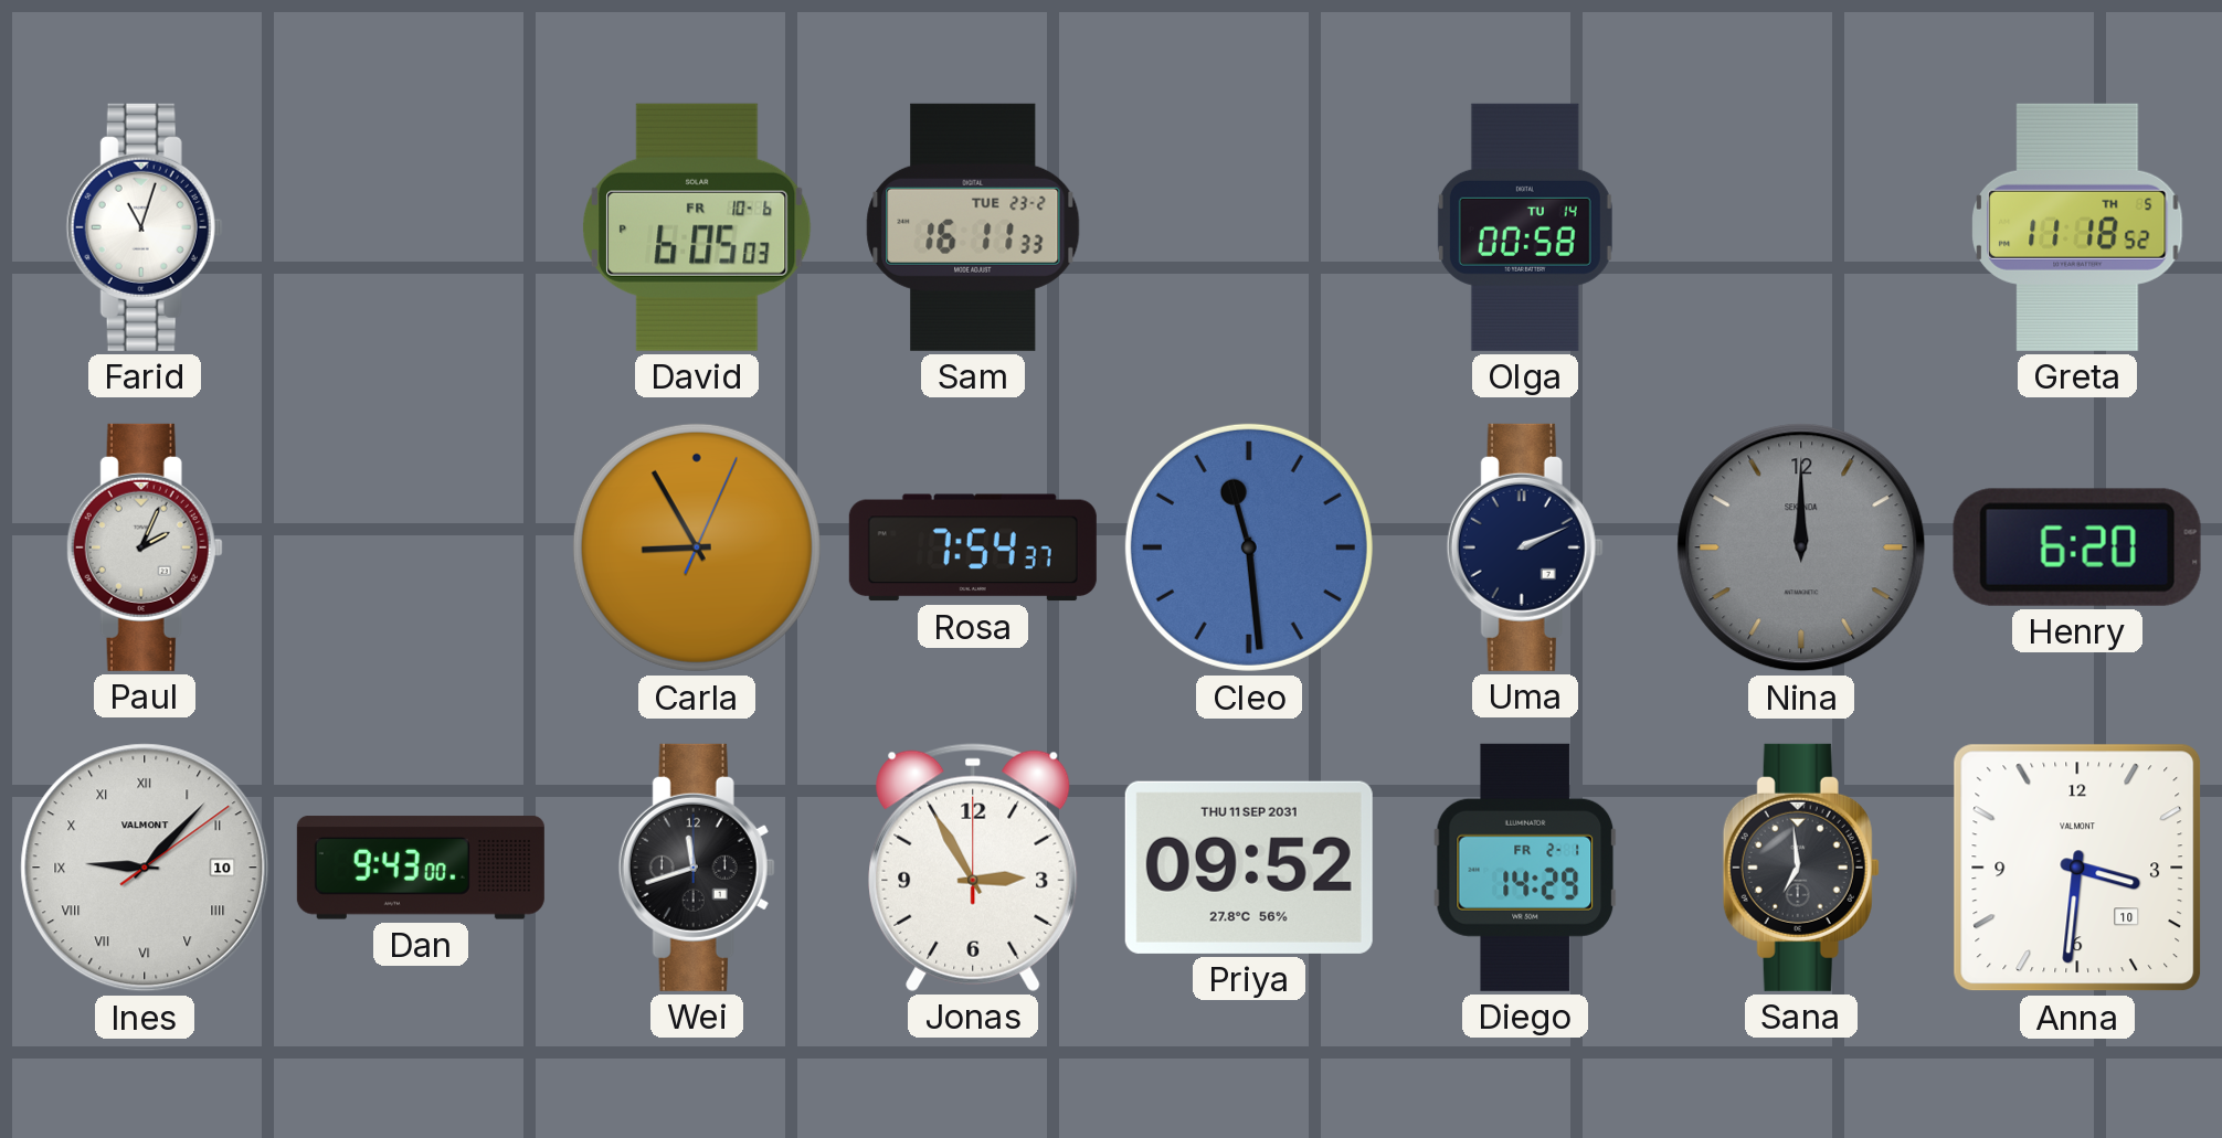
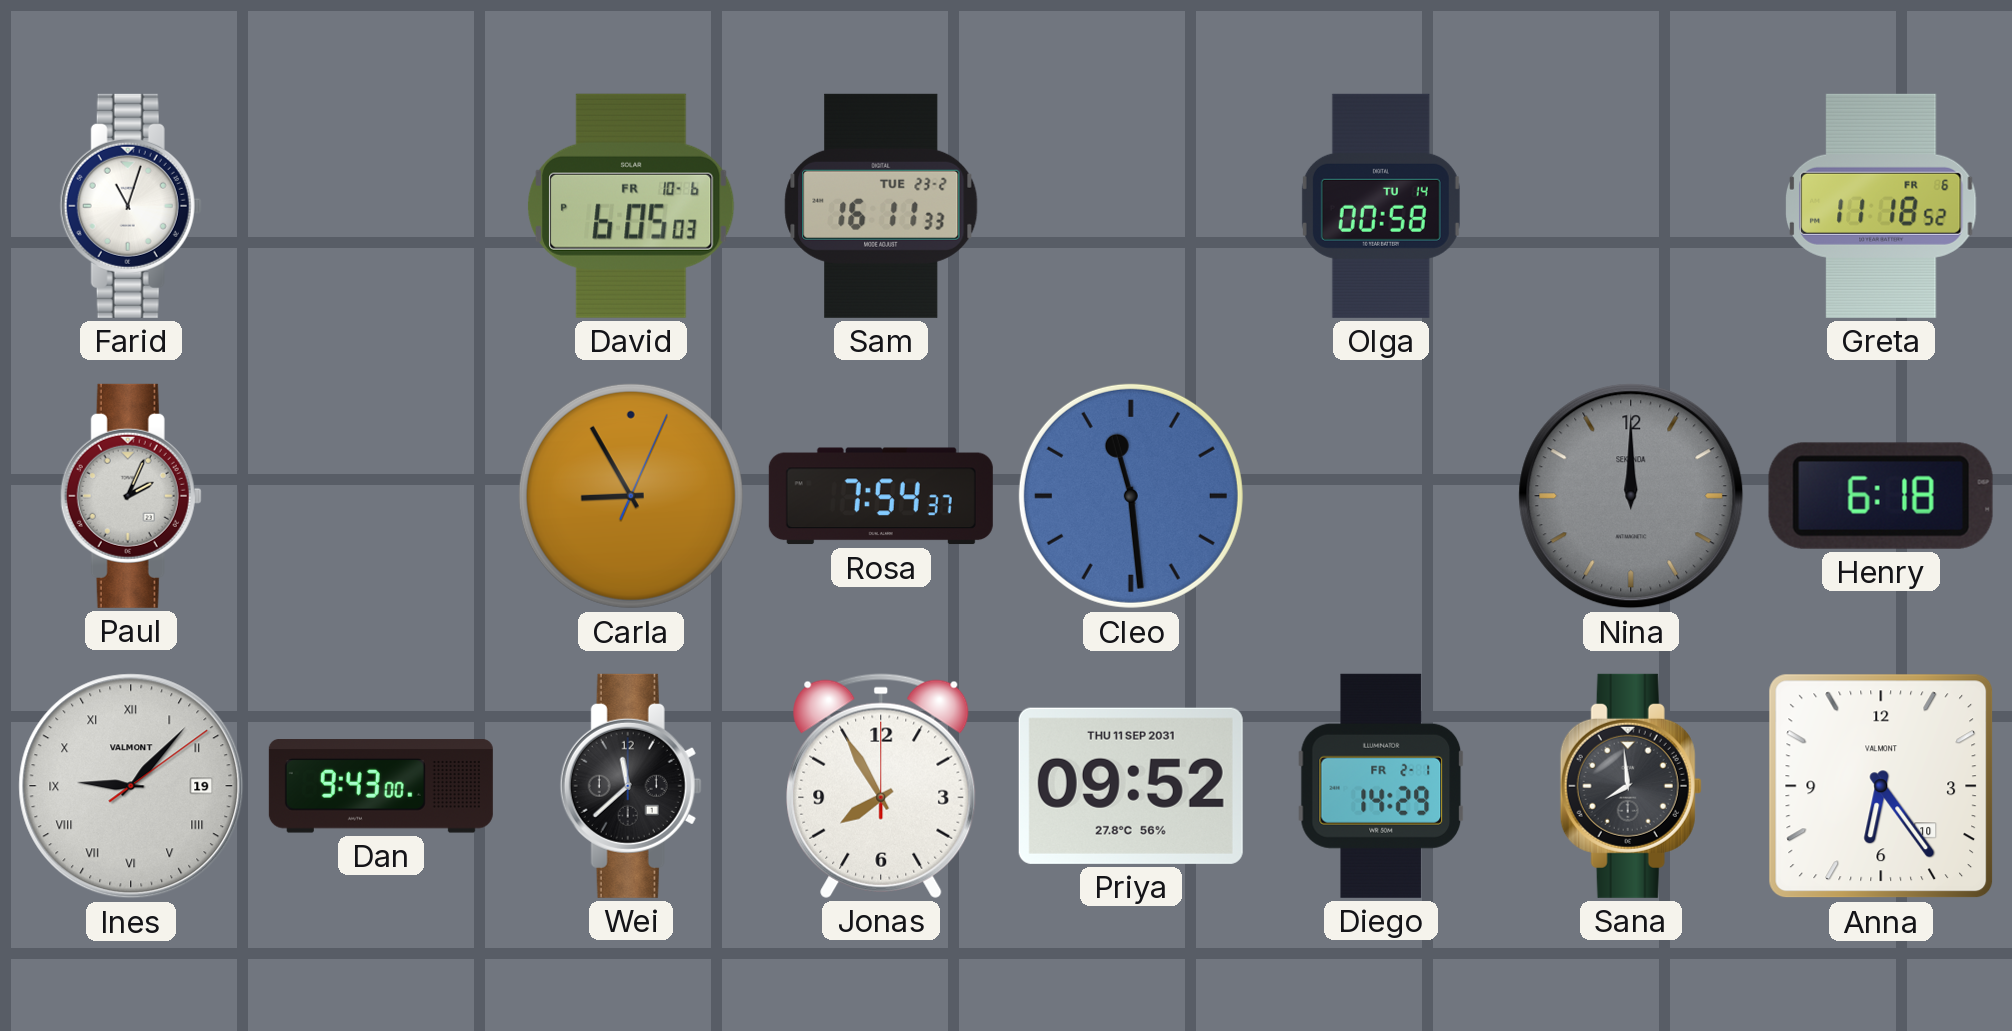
Greta date: TH 5 -> FR 6
Uma: 2:11 -> none
Henry: 6:20 -> 6:18
Ines date: 10 -> 19
Wei: 11:42 -> 11:38
Jonas: 2:55 -> 7:55
Sana: 6:59 -> 7:59
Anna: 3:31 -> 6:24
